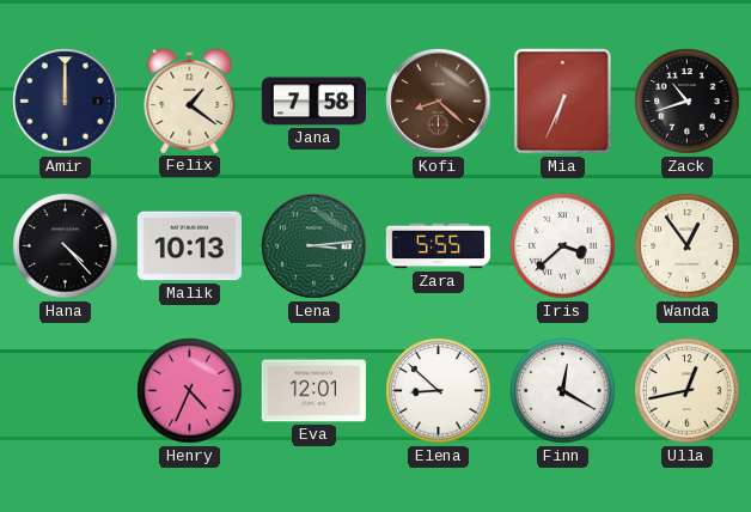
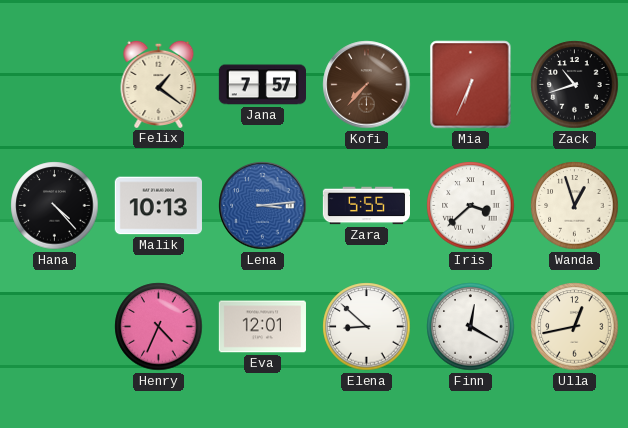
Amir: 12:00 -> none
Jana: 7:58 -> 7:57
Kofi: 8:22 -> 7:37
Lena dial: green -> blue
Wanda: 12:54 -> 12:57
